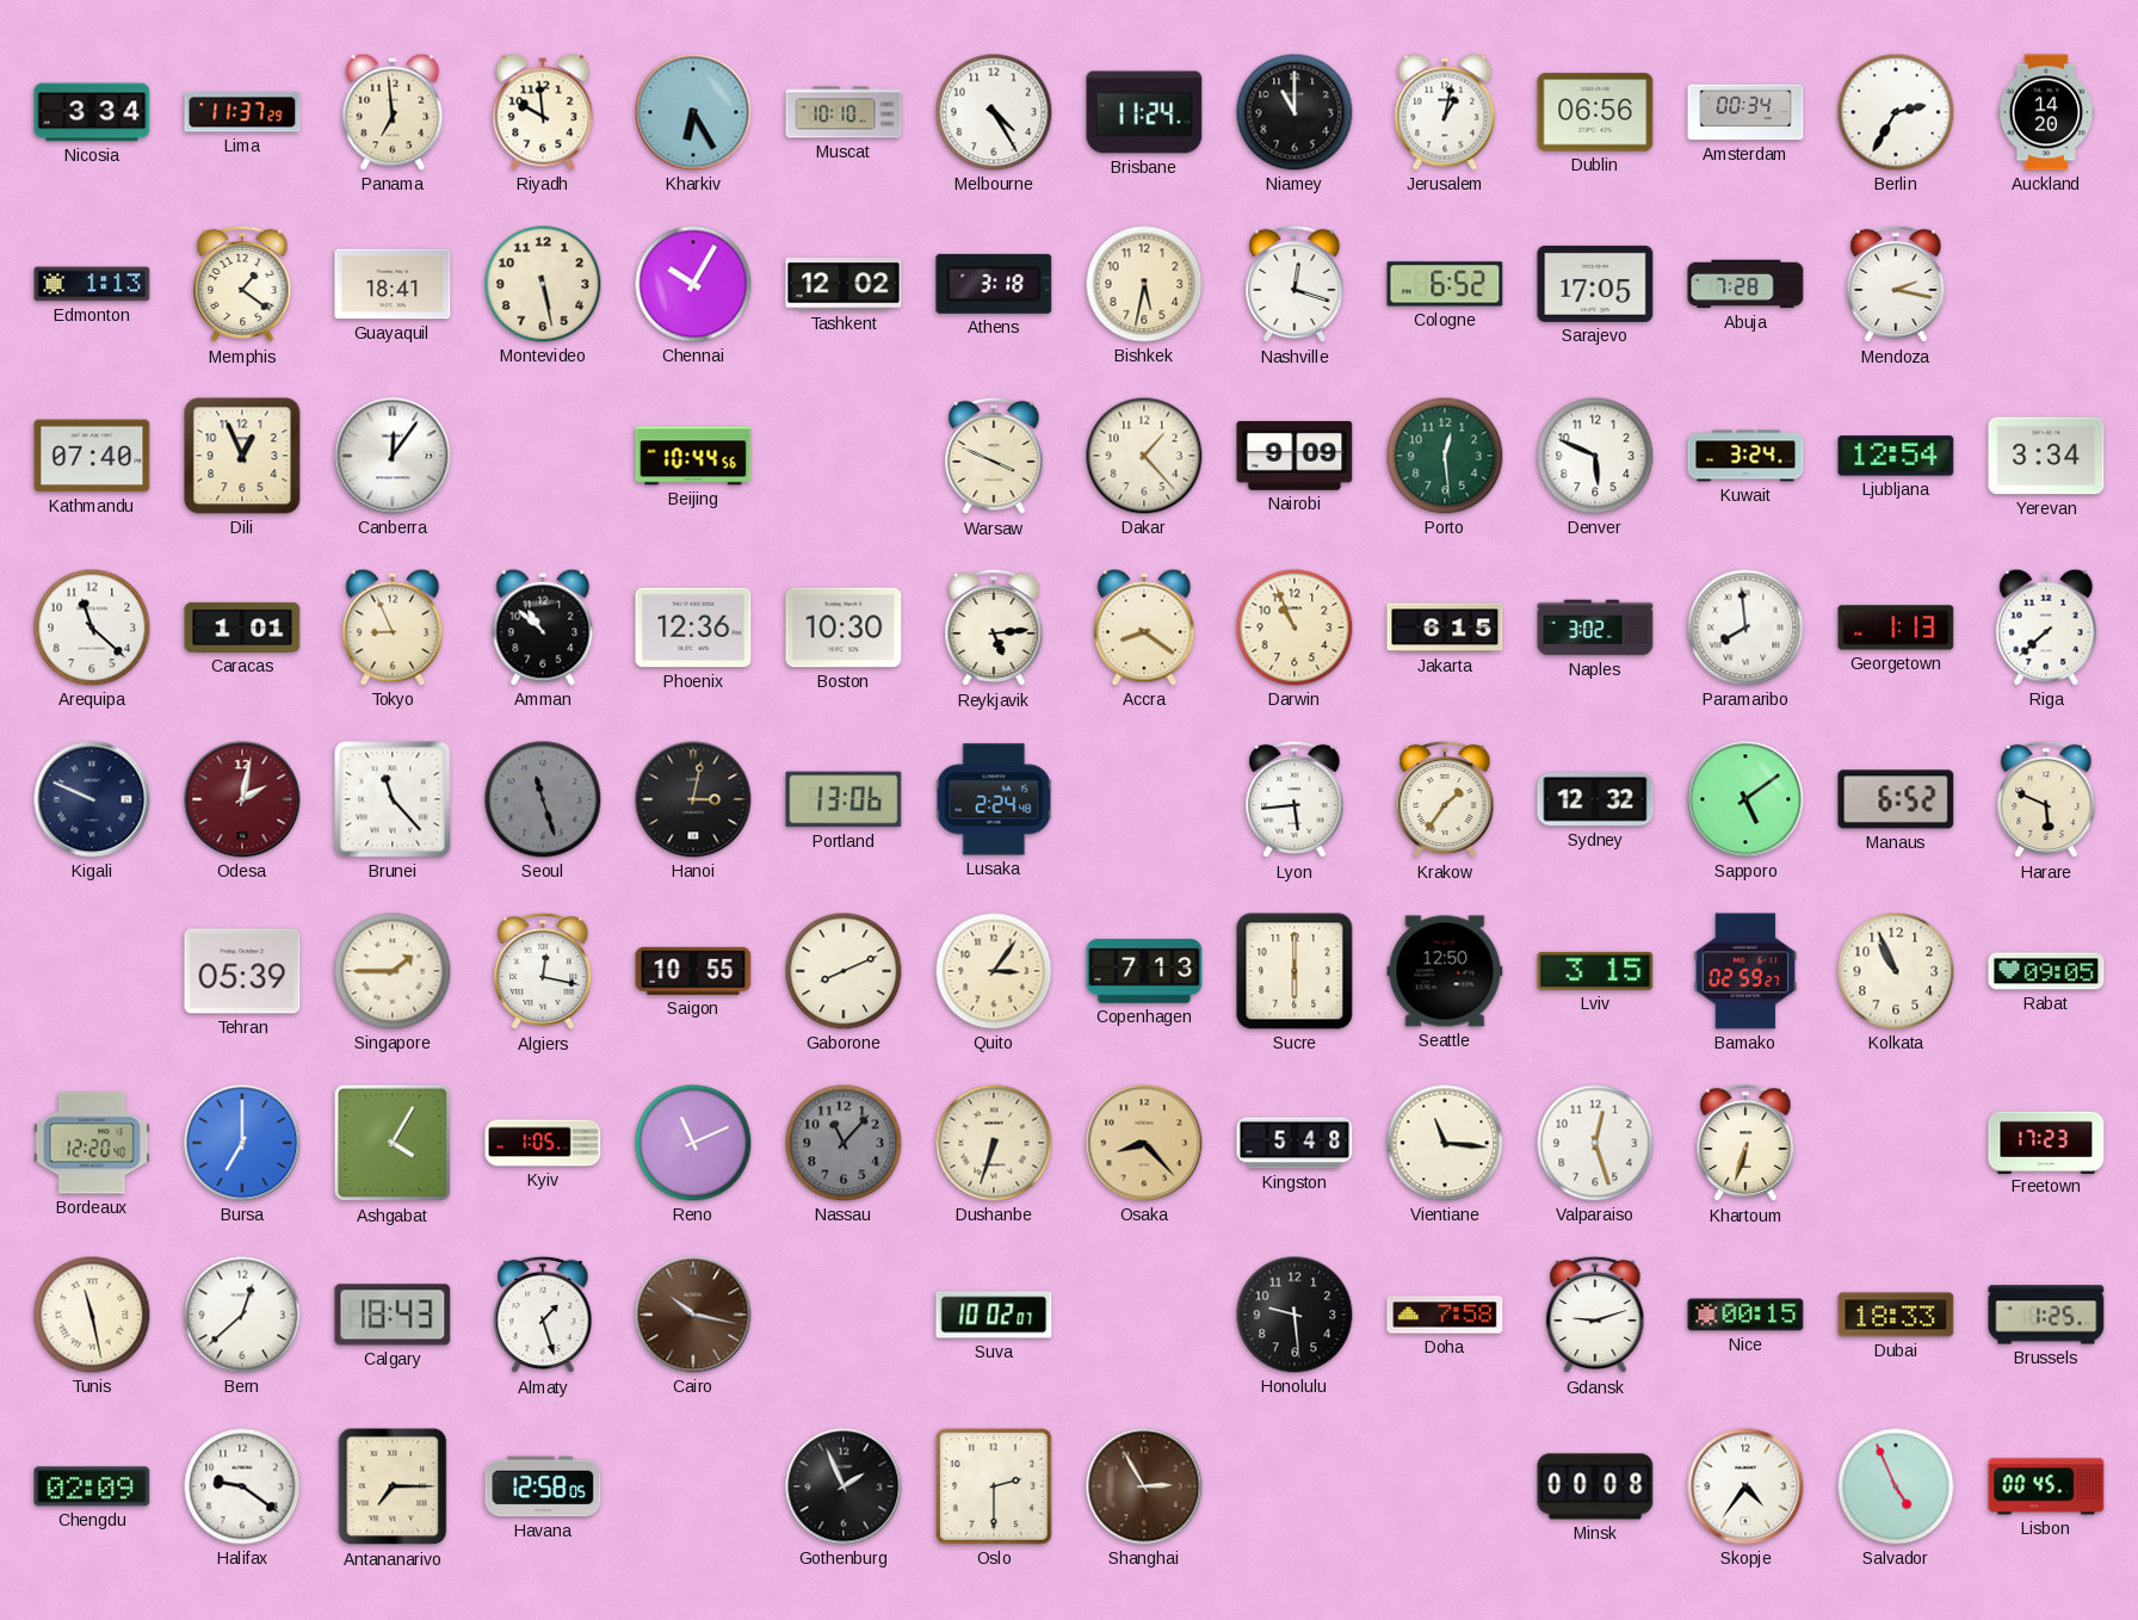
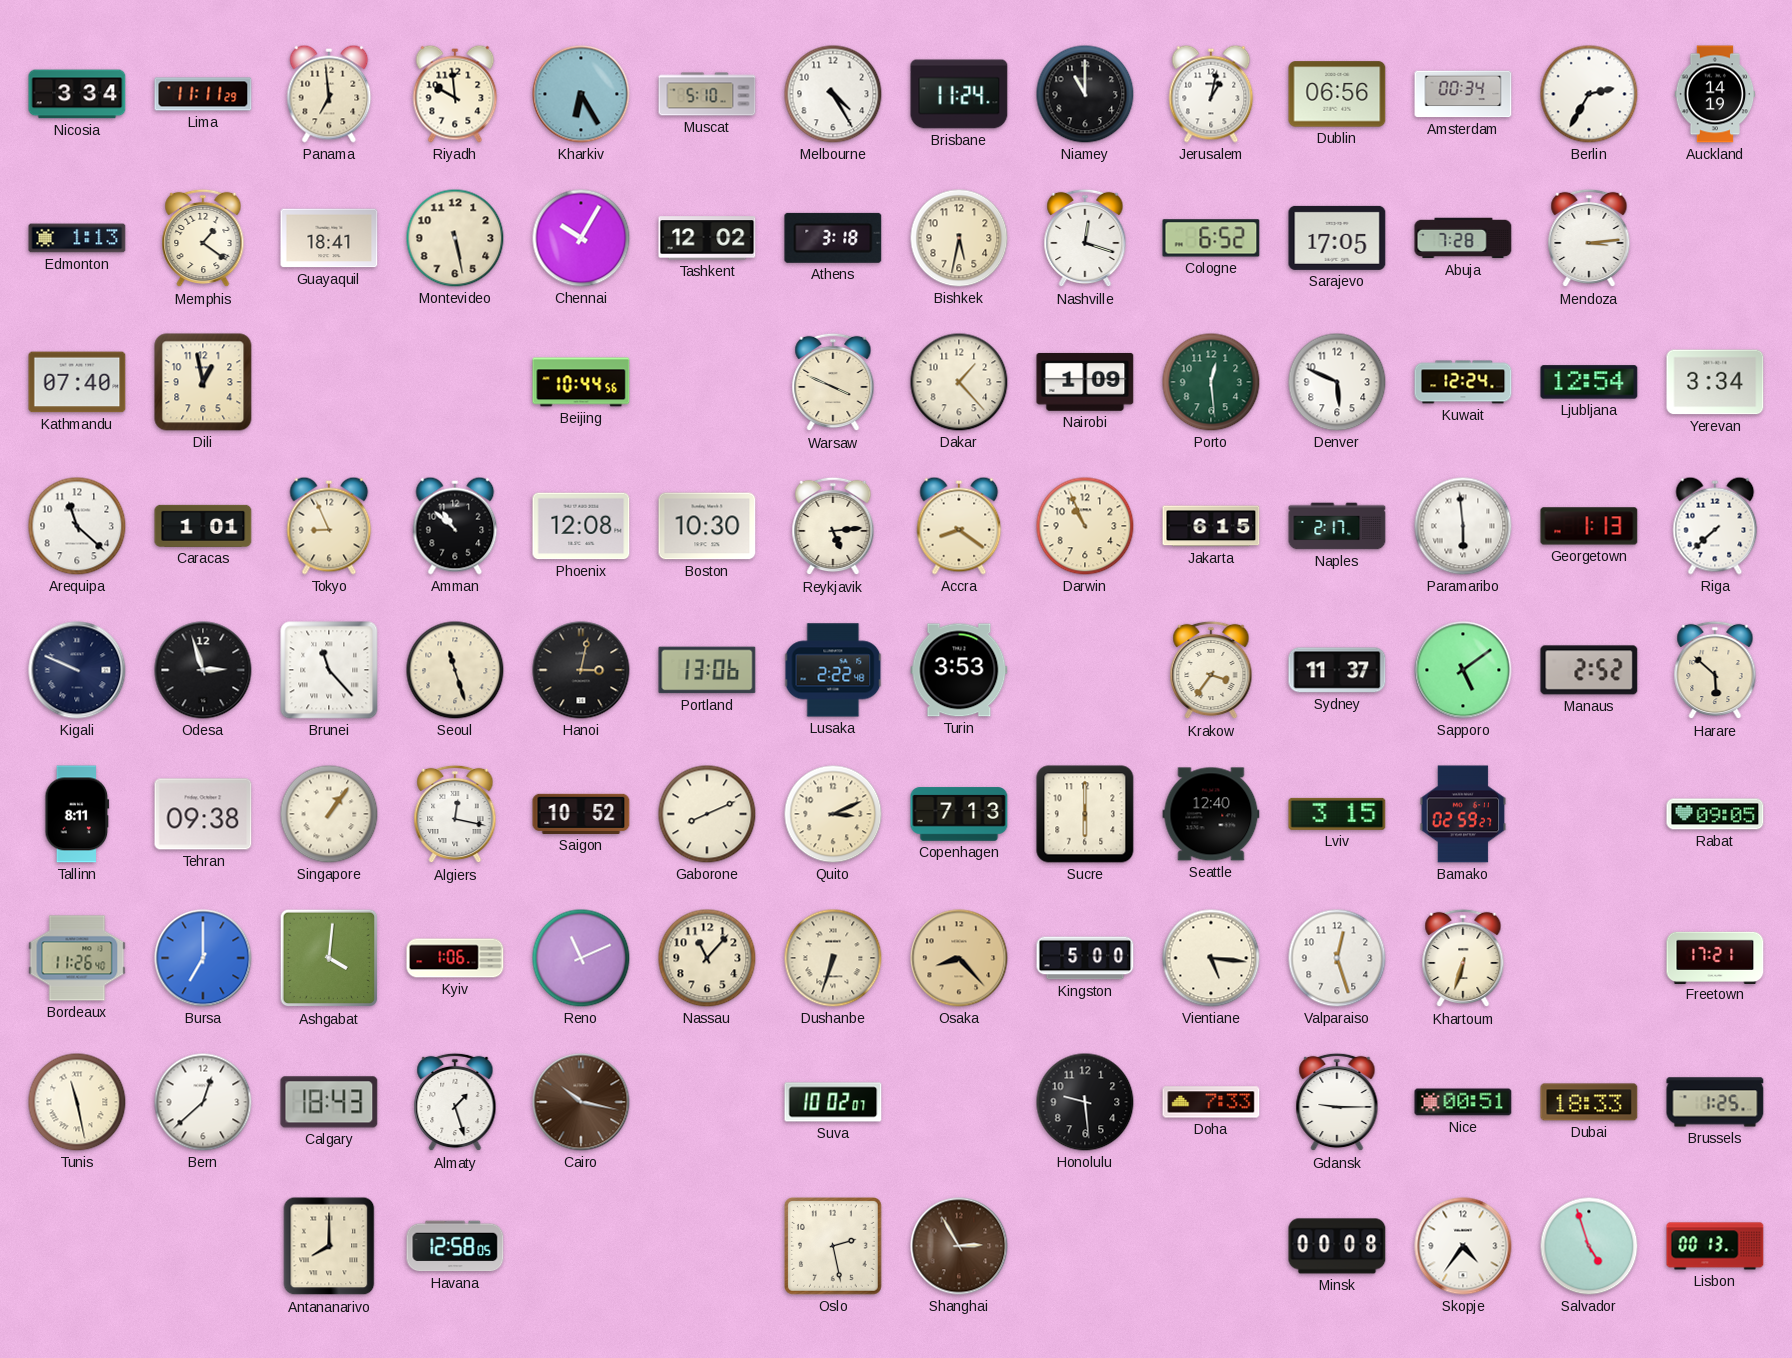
Lima: 11:37 -> 11:11
Muscat: 10:10 -> 5:10
Auckland: 14:20 -> 14:19
Mendoza: 2:17 -> 3:14
Dili: 12:56 -> 12:58
Canberra: 12:06 -> none
Nairobi: 9:09 -> 1:09
Kuwait: 3:24 -> 12:24
Phoenix: 12:36 -> 12:08
Naples: 3:02 -> 2:17
Paramaribo: 7:59 -> 5:59
Odesa: 2:02 -> 2:57
Odesa dial: burgundy -> black
Seoul dial: grey -> cream
Lusaka: 2:24 -> 2:22
Turin: none -> 3:53
Lyon: 5:44 -> none
Krakow: 1:36 -> 3:36
Sydney: 12:32 -> 11:37
Manaus: 6:52 -> 2:52
Harare: 5:49 -> 5:52
Tallinn: none -> 8:11
Tehran: 05:39 -> 09:38
Singapore: 1:45 -> 1:06
Saigon: 10:55 -> 10:52
Quito: 3:06 -> 3:11
Seattle: 12:50 -> 12:40
Kolkata: 10:56 -> none
Bordeaux: 12:20 -> 11:26
Ashgabat: 4:05 -> 4:01
Kyiv: 1:05 -> 1:06
Nassau dial: grey -> cream
Kingston: 5:48 -> 5:00
Vientiane: 11:16 -> 5:16
Freetown: 17:23 -> 17:21
Doha: 7:58 -> 7:33
Gdansk: 9:12 -> 9:15
Nice: 00:15 -> 00:51
Chengdu: 02:09 -> none
Halifax: 9:21 -> none
Antananarivo: 7:15 -> 8:00
Gothenburg: 1:56 -> none
Oslo: 2:30 -> 2:28
Salvador: 4:56 -> 4:57
Lisbon: 00:45 -> 00:13
